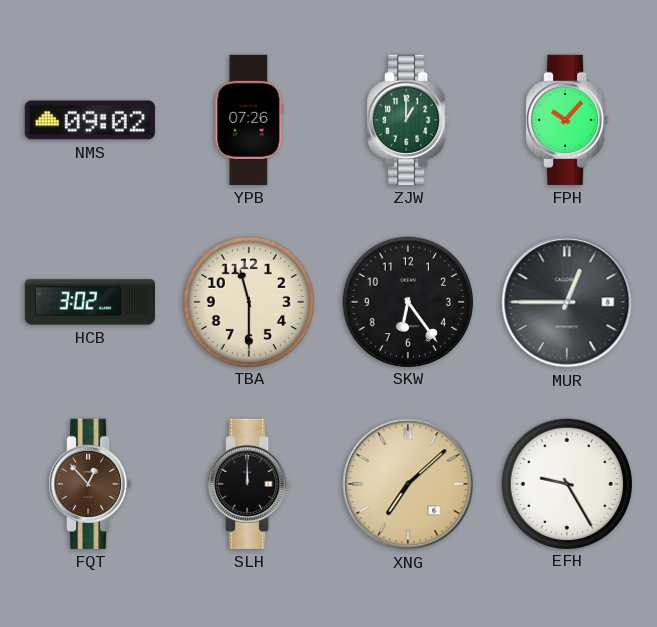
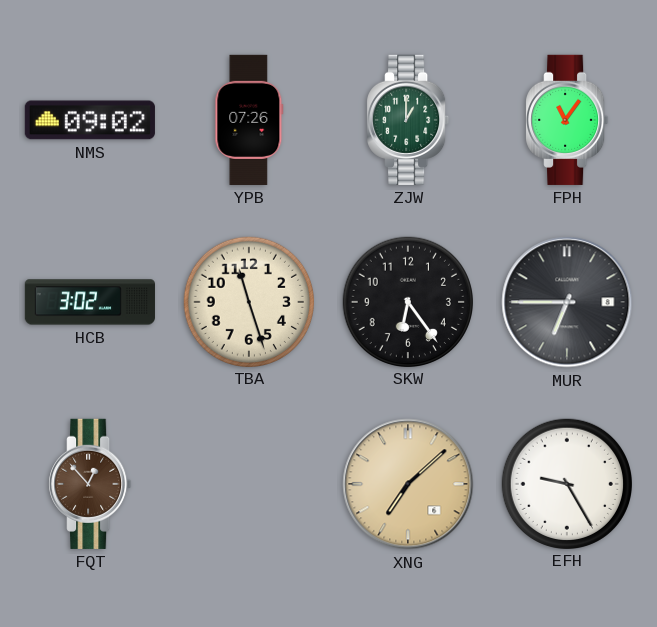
FPH: 10:07 -> 11:06
TBA: 11:30 -> 11:27
MUR: 12:45 -> 6:45
SLH: 12:00 -> none
